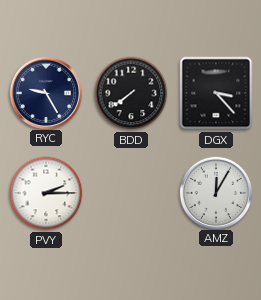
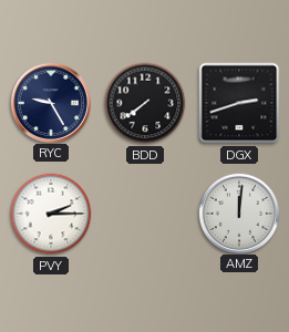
DGX: 3:23 -> 2:42
AMZ: 12:05 -> 12:01
